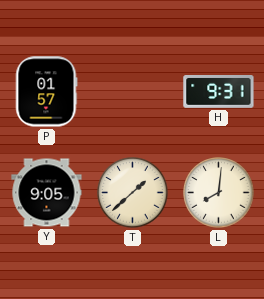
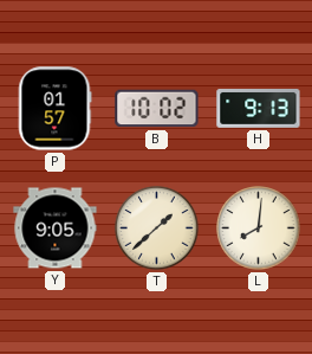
B: none -> 10:02
H: 9:31 -> 9:13
